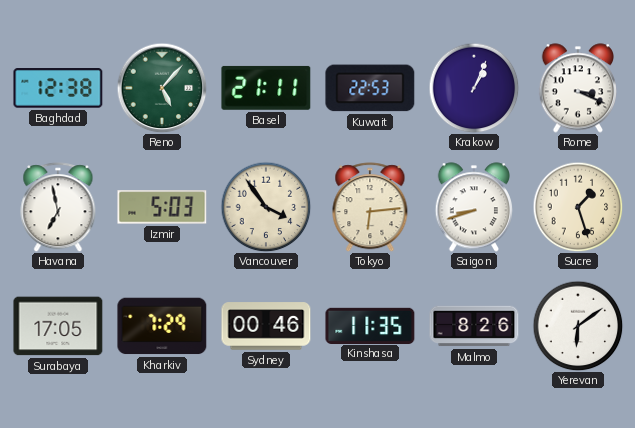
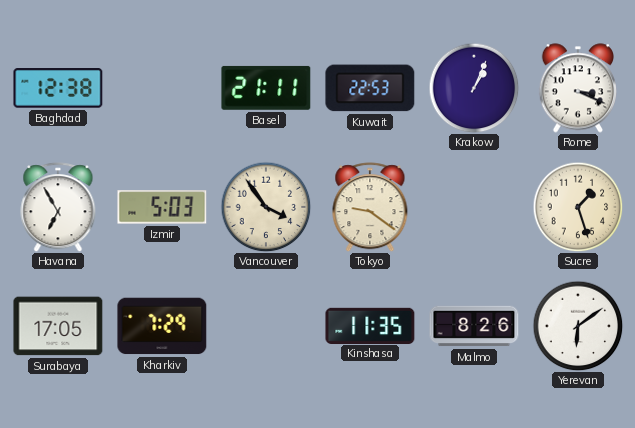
Reno: 5:07 -> none
Havana: 6:58 -> 6:55
Tokyo: 6:14 -> 9:21
Saigon: 8:42 -> none
Sydney: 00:46 -> none
